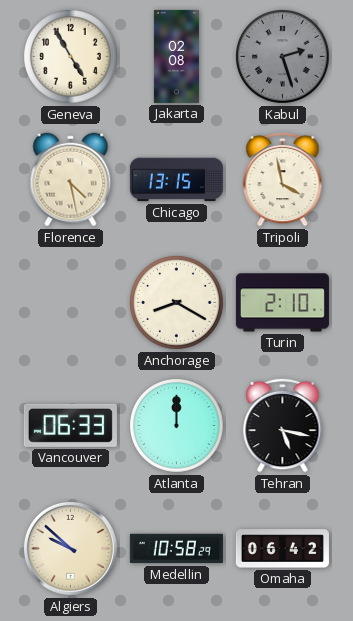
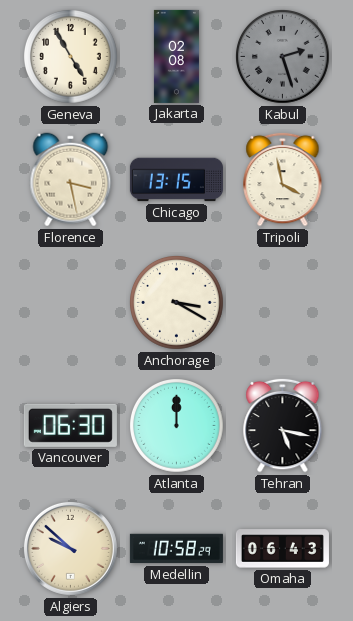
Florence: 4:28 -> 3:28
Anchorage: 8:20 -> 3:20
Turin: 2:10 -> none
Vancouver: 06:33 -> 06:30
Omaha: 06:42 -> 06:43
